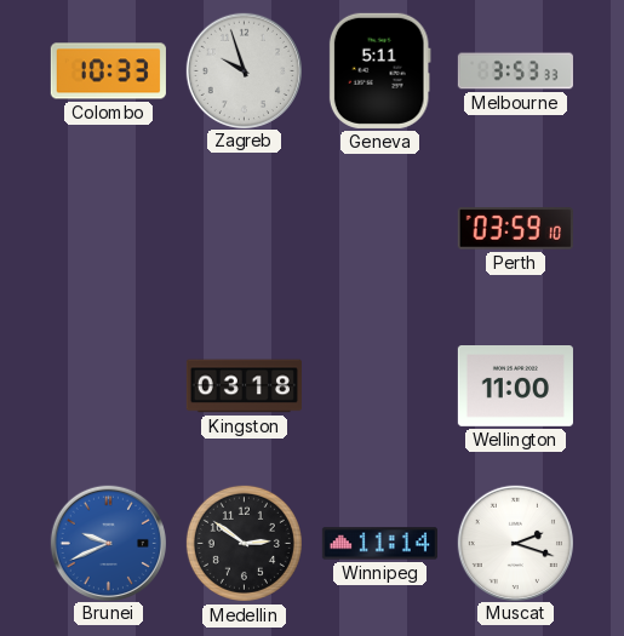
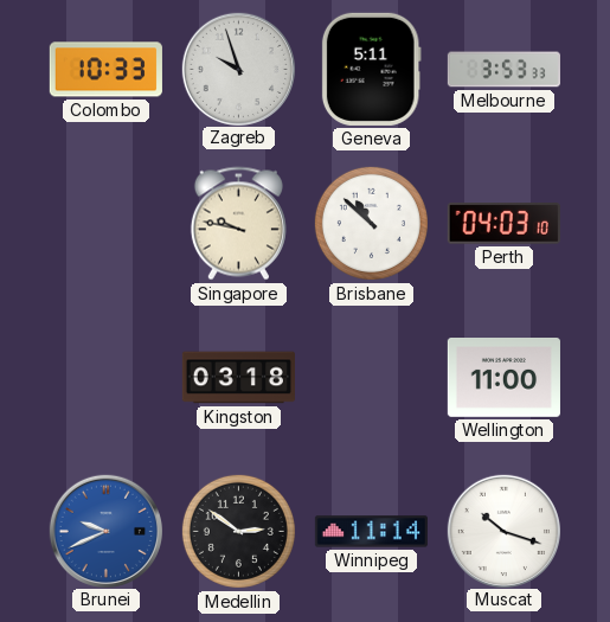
Singapore: none -> 9:47
Brisbane: none -> 10:52
Perth: 03:59 -> 04:03
Muscat: 2:18 -> 10:18
